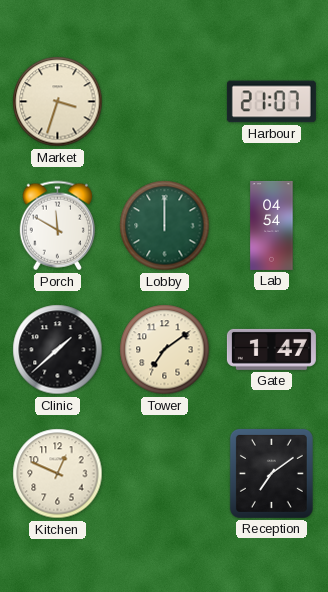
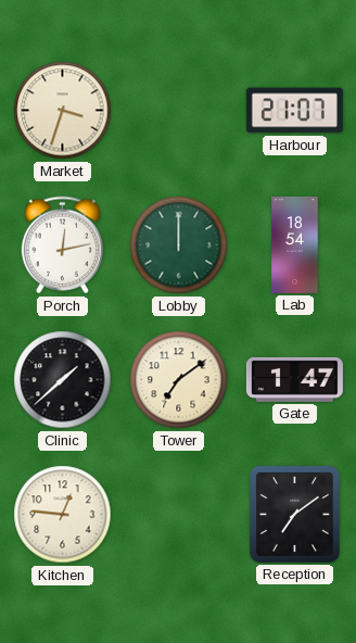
Porch: 11:50 -> 12:13
Lab: 04:54 -> 18:54
Kitchen: 12:49 -> 12:46
